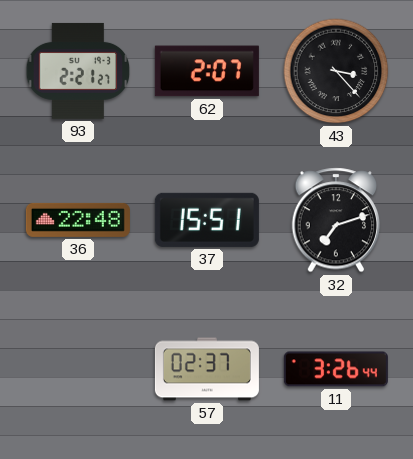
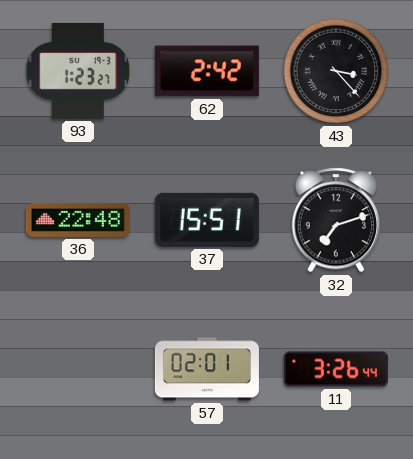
93: 2:21 -> 1:23
62: 2:07 -> 2:42
57: 02:37 -> 02:01
